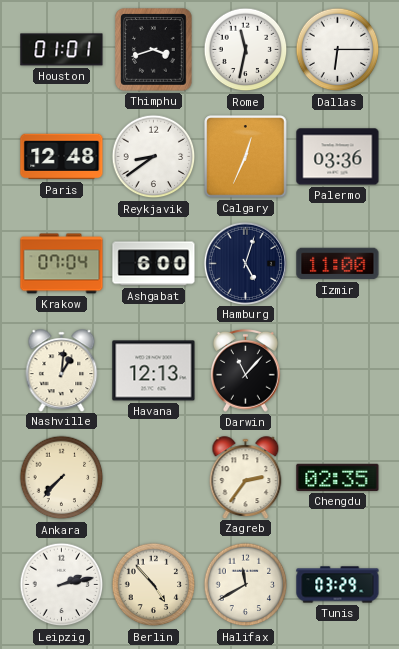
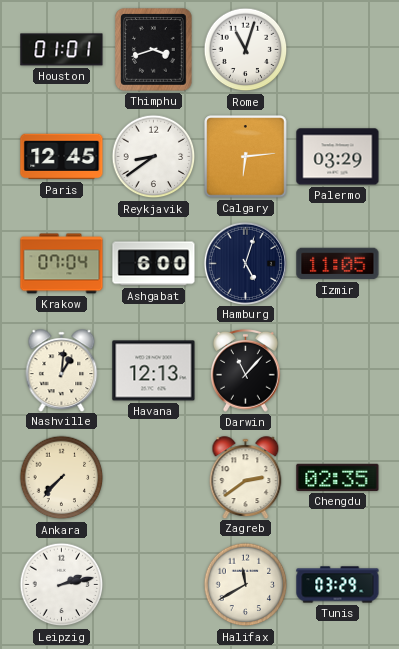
Rome: 11:32 -> 11:03
Dallas: 6:15 -> none
Paris: 12:48 -> 12:45
Calgary: 12:34 -> 6:14
Palermo: 03:36 -> 03:29
Izmir: 11:00 -> 11:05
Zagreb: 2:36 -> 2:39
Berlin: 4:53 -> none
